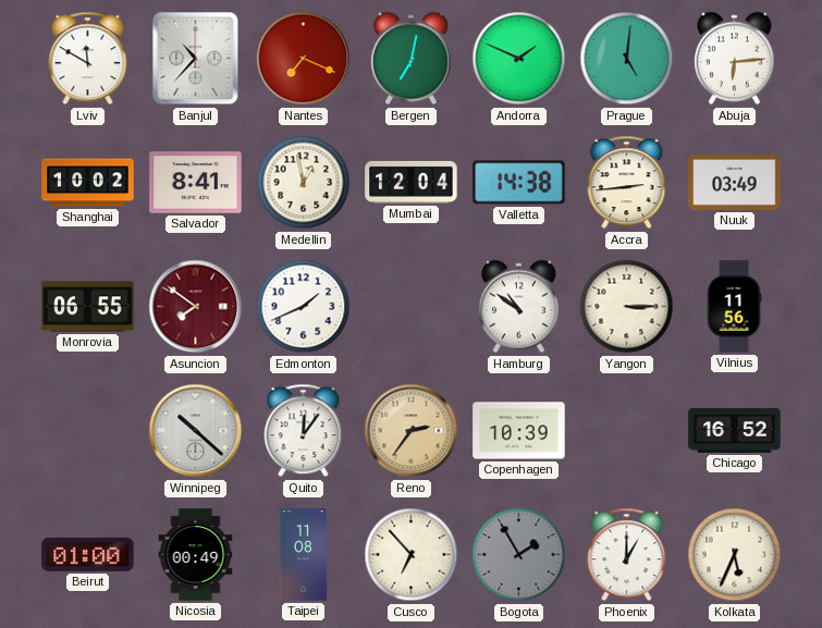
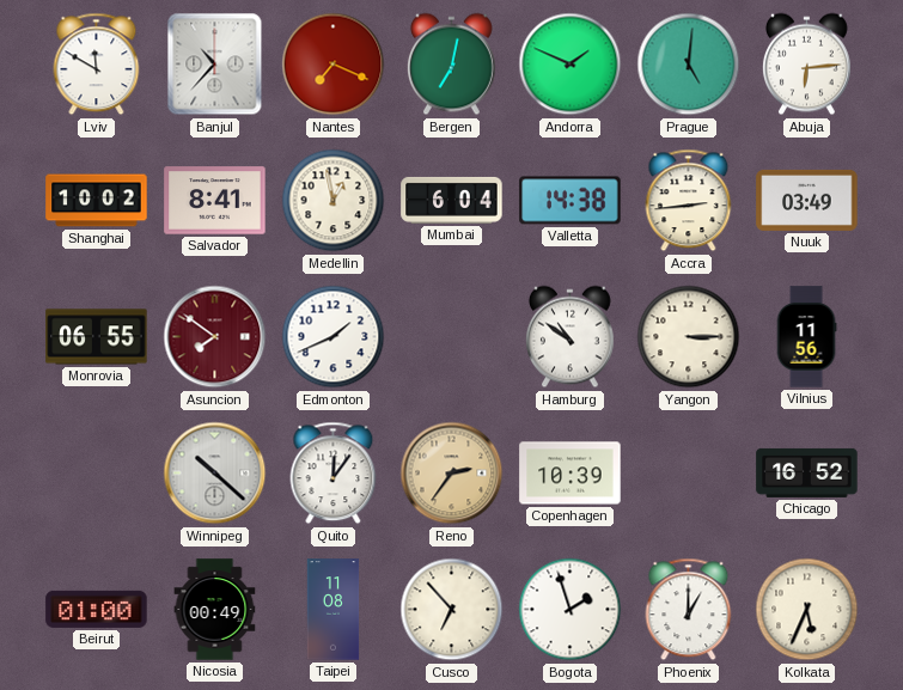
Mumbai: 12:04 -> 6:04
Bogota: 1:55 -> 1:57
Bogota dial: grey -> white
